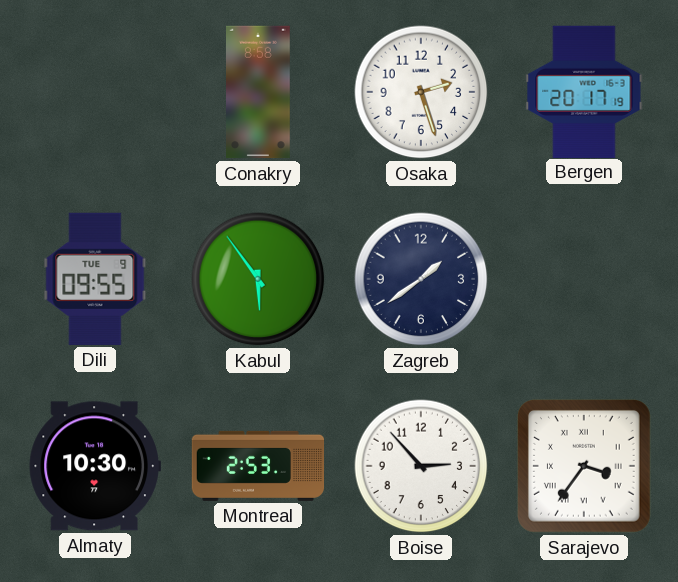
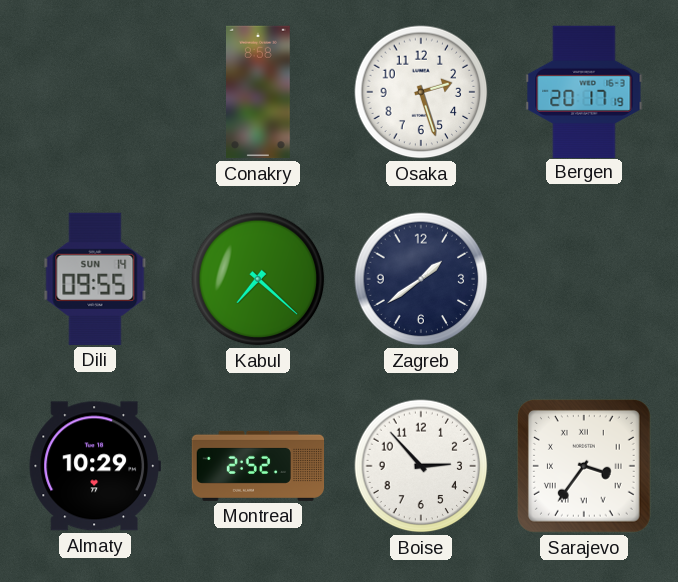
Dili date: TUE 9 -> SUN 14
Kabul: 5:54 -> 7:22
Almaty: 10:30 -> 10:29
Montreal: 2:53 -> 2:52
